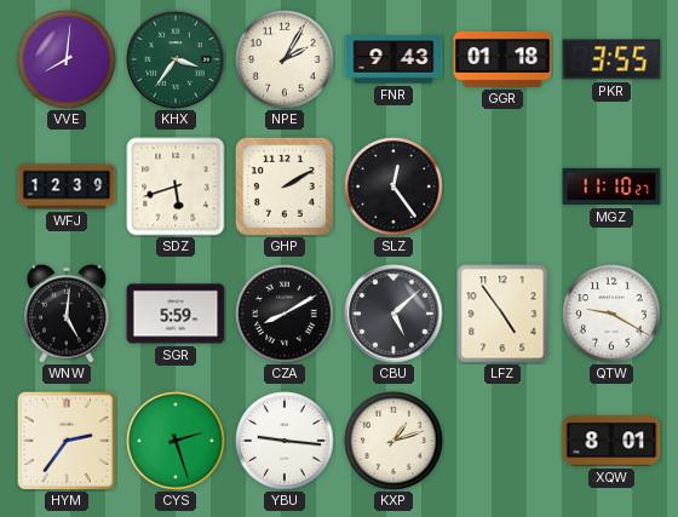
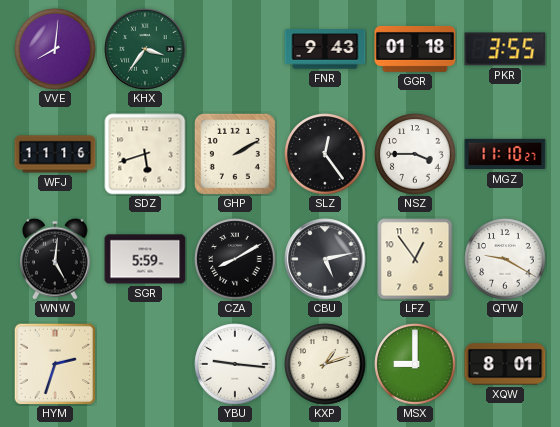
NPE: 2:05 -> none
WFJ: 12:39 -> 11:16
NSZ: none -> 3:45
CBU: 5:08 -> 5:13
LFZ: 4:54 -> 12:54
HYM: 2:36 -> 2:33
CYS: 2:27 -> none
MSX: none -> 9:00
